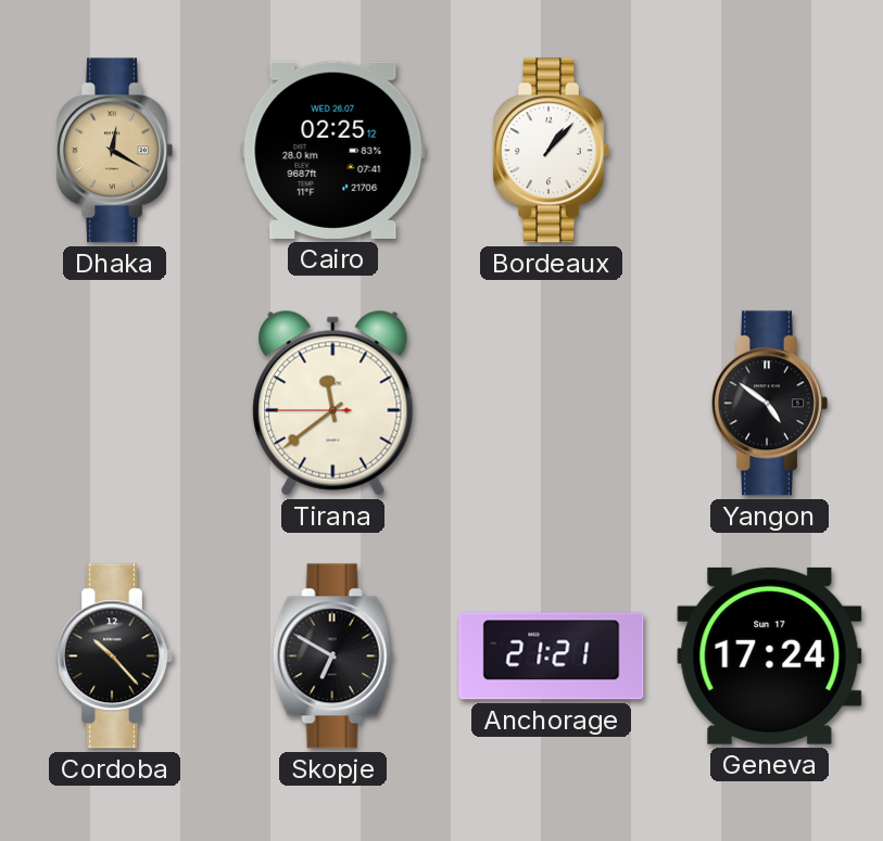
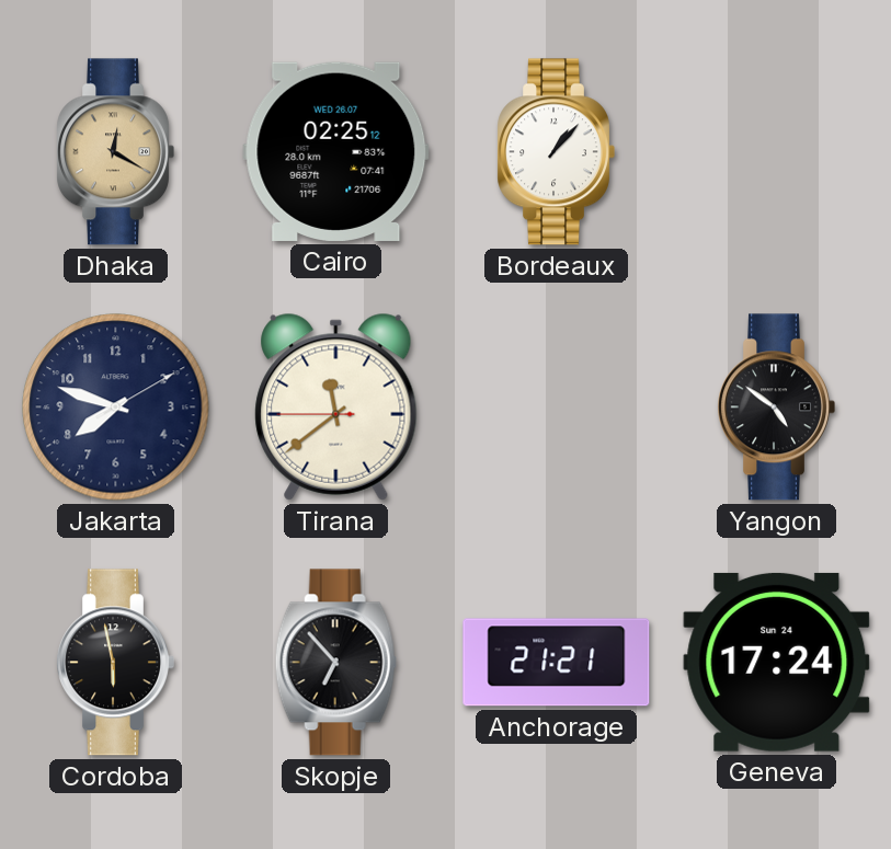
Jakarta: none -> 7:48
Cordoba: 10:23 -> 5:58
Skopje: 6:50 -> 6:53
Geneva date: Sun 17 -> Sun 24
